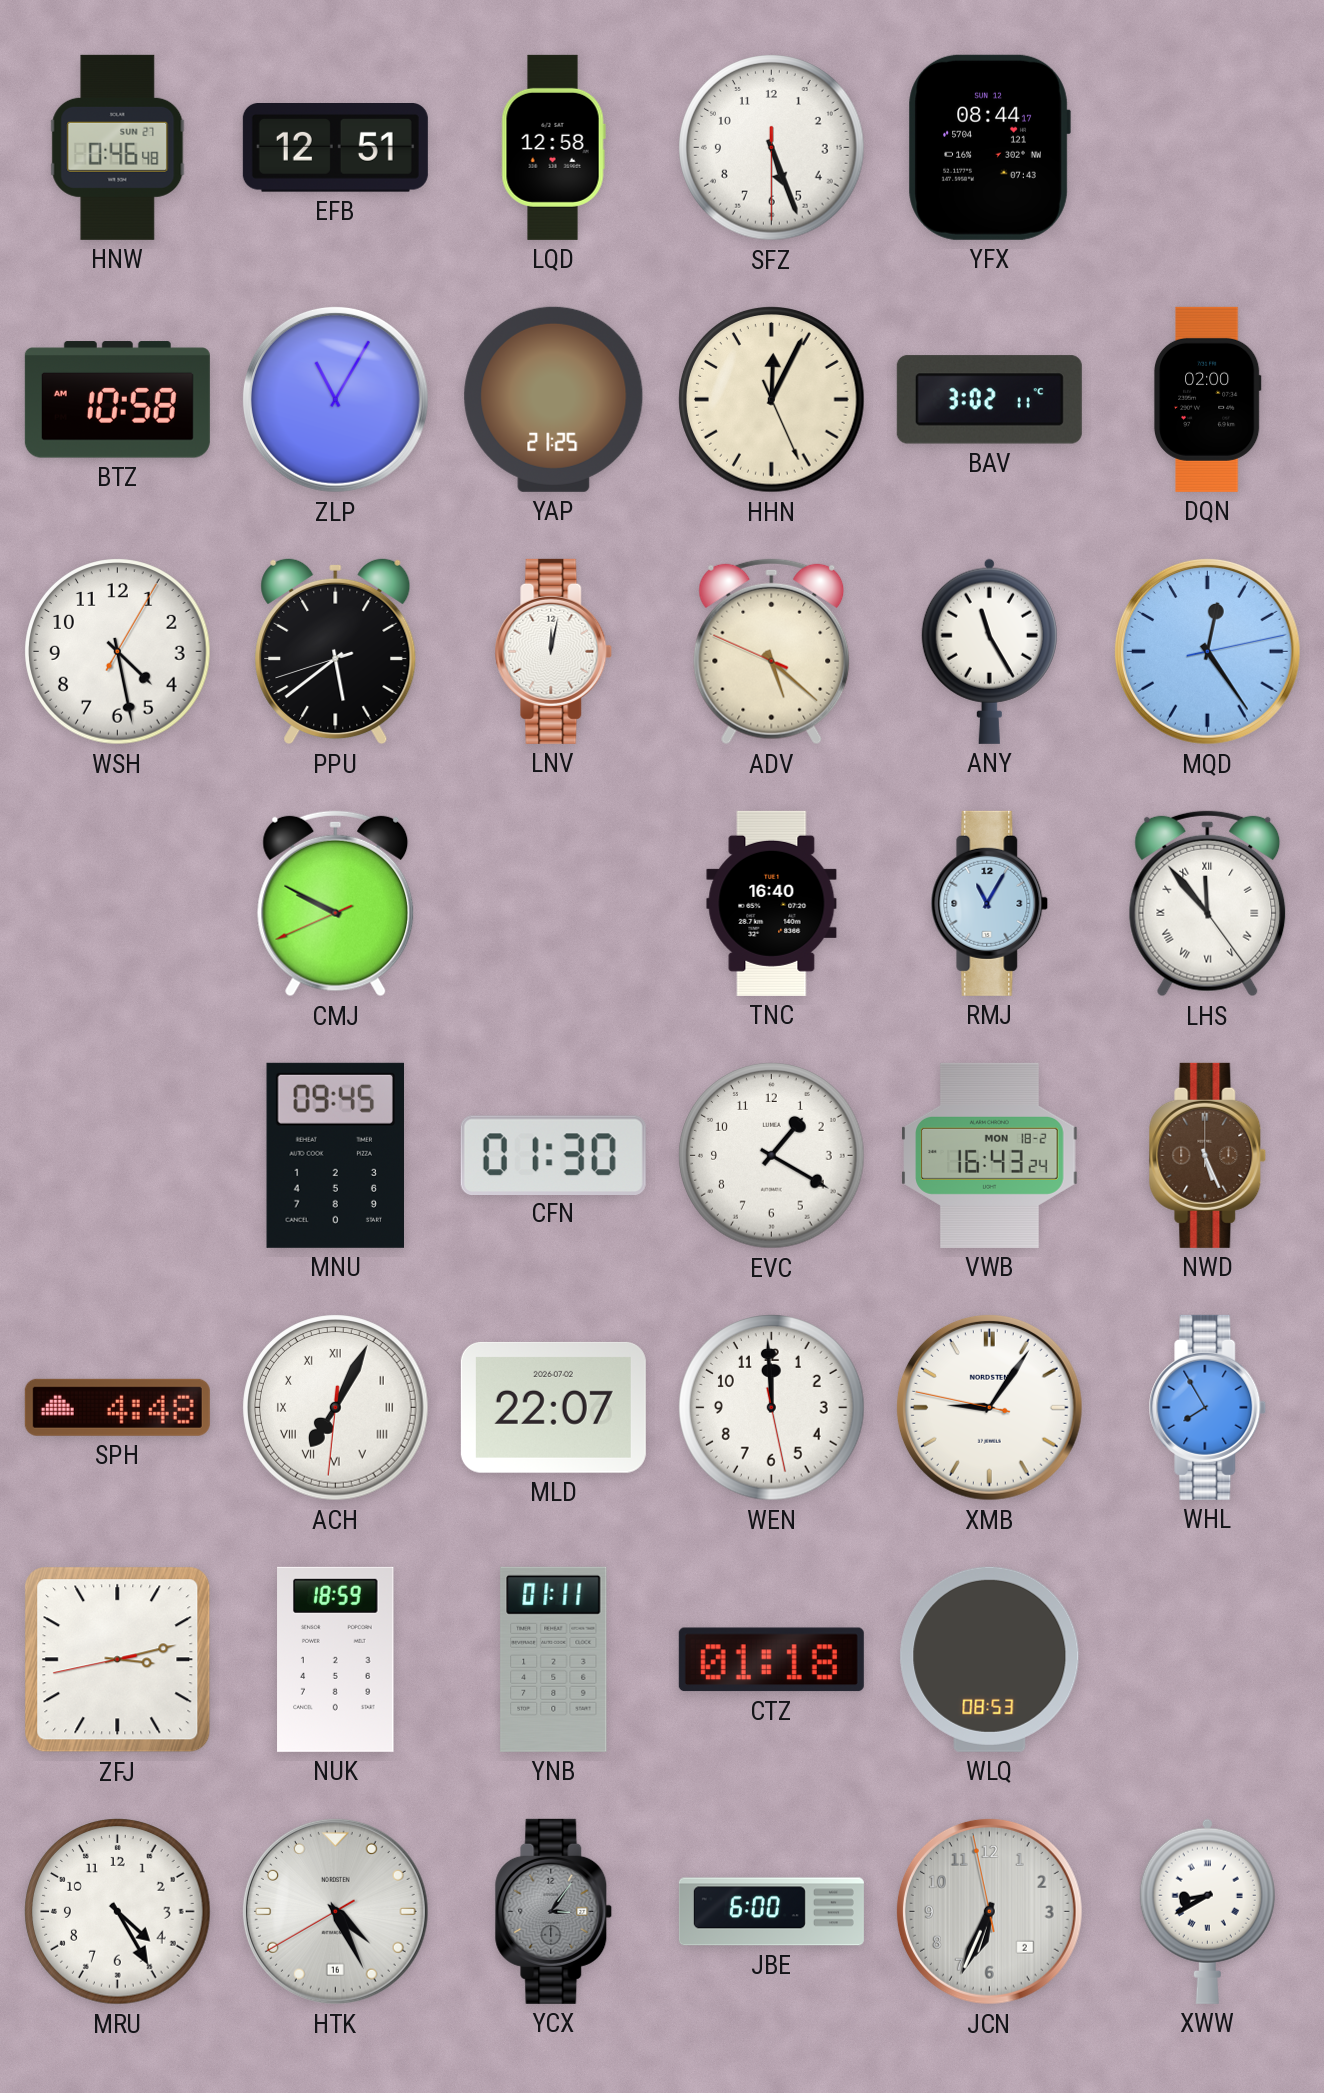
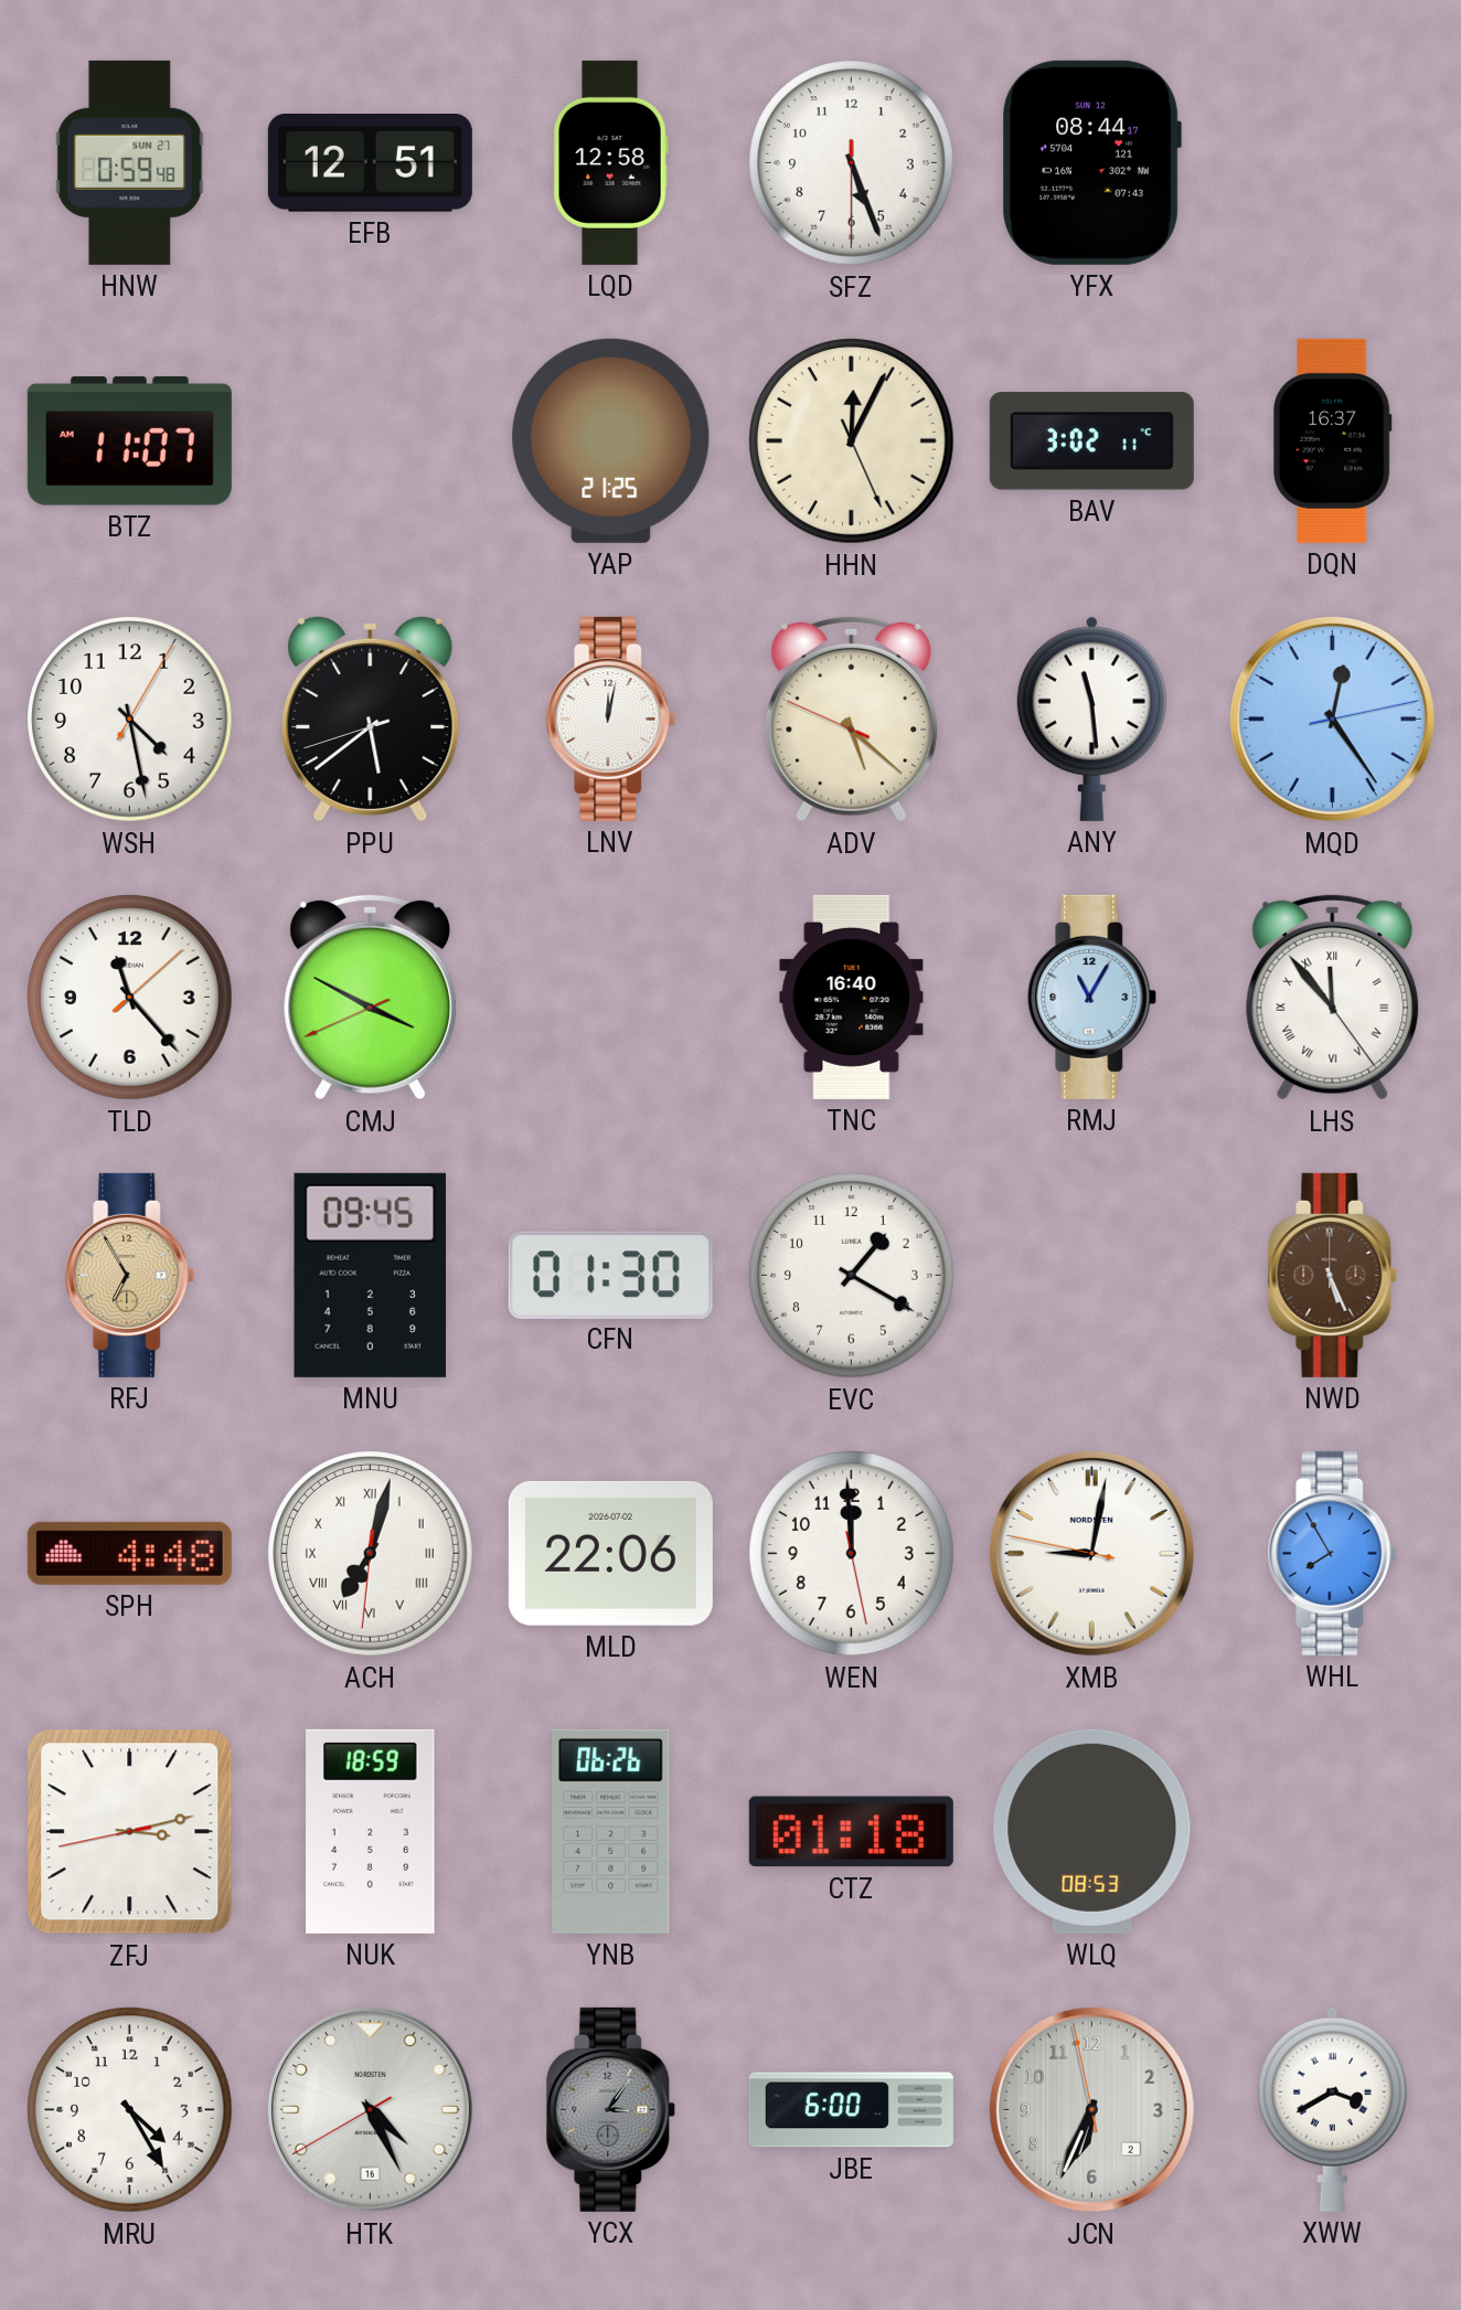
HNW: 0:46 -> 0:59
BTZ: 10:58 -> 11:07
ZLP: 11:05 -> none
DQN: 02:00 -> 16:37
ANY: 11:25 -> 11:29
TLD: none -> 11:23
CMJ: 9:49 -> 3:49
RFJ: none -> 6:55
VWB: 16:43 -> none
ACH: 7:04 -> 7:02
MLD: 22:07 -> 22:06
XMB: 9:05 -> 9:01
YNB: 01:11 -> 06:26
XWW: 8:40 -> 3:40
